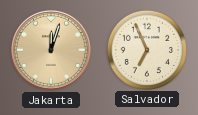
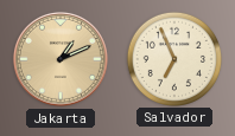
Jakarta: 12:03 -> 1:11
